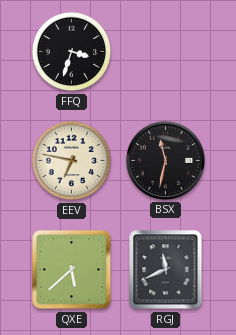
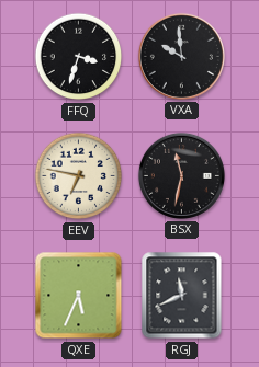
VXA: none -> 9:59
QXE: 5:38 -> 5:34
